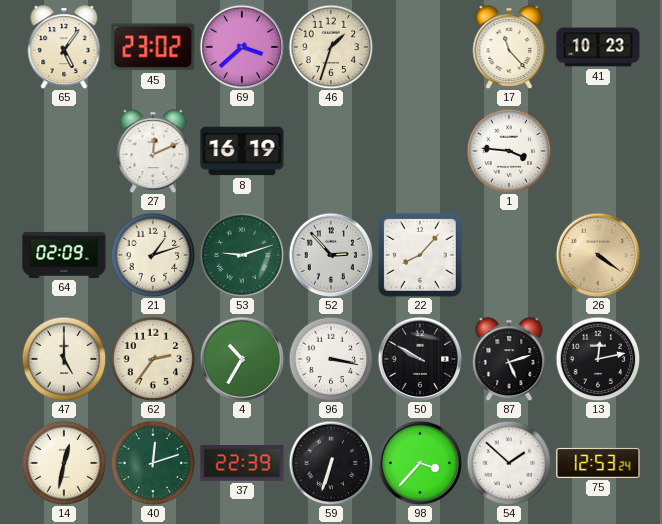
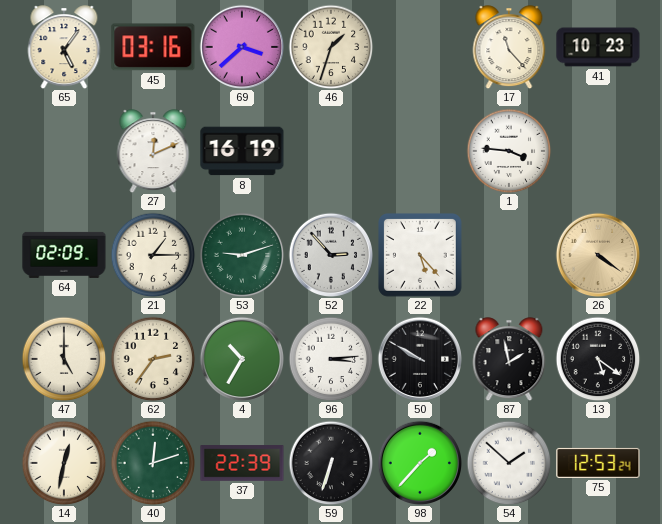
45: 23:02 -> 03:16
21: 1:12 -> 1:15
22: 8:07 -> 5:23
96: 3:17 -> 3:14
87: 5:12 -> 1:58
13: 12:13 -> 5:21
98: 3:37 -> 1:37
